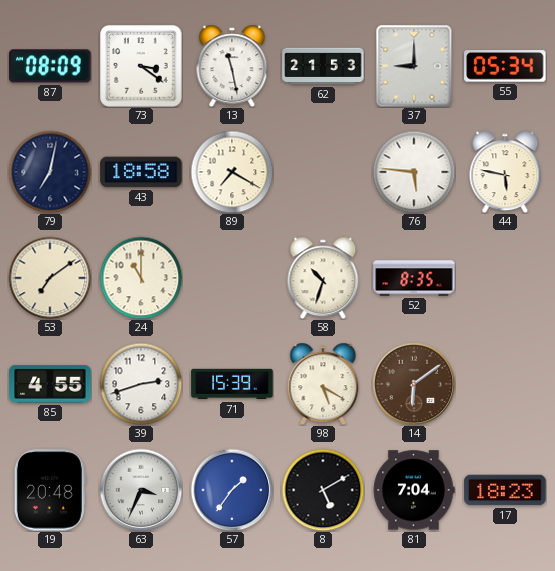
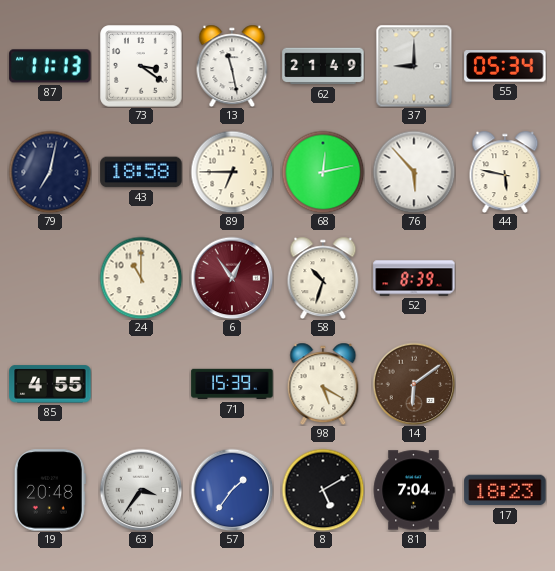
87: 08:09 -> 11:13
62: 21:53 -> 21:49
89: 7:20 -> 6:45
68: none -> 12:13
76: 5:46 -> 5:53
53: 7:09 -> none
6: none -> 12:54
52: 8:35 -> 8:39
39: 2:42 -> none
63: 3:34 -> 3:36
